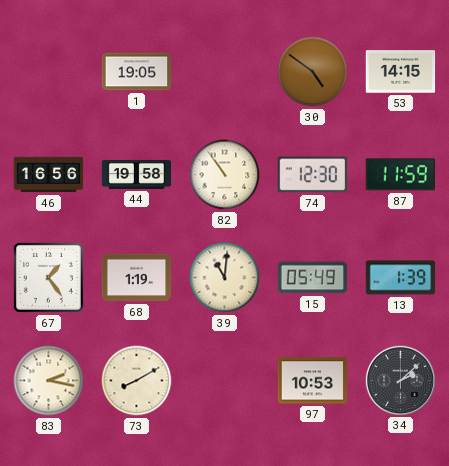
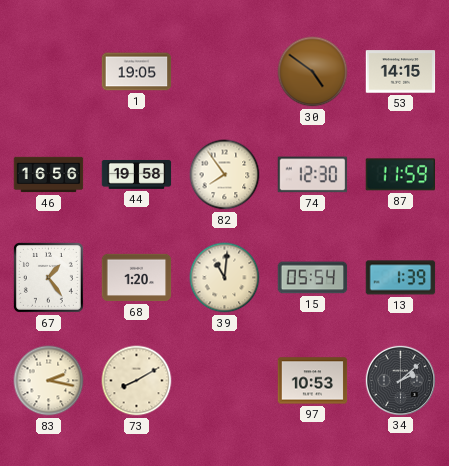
82: 10:54 -> 7:54
68: 1:19 -> 1:20
15: 05:49 -> 05:54
